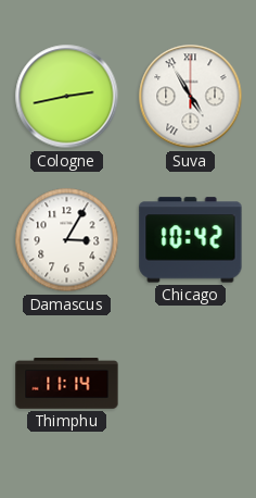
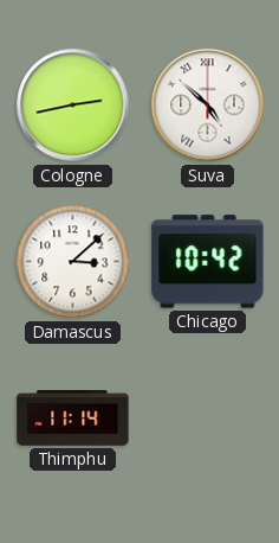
Suva: 4:55 -> 4:52
Damascus: 3:05 -> 3:08
